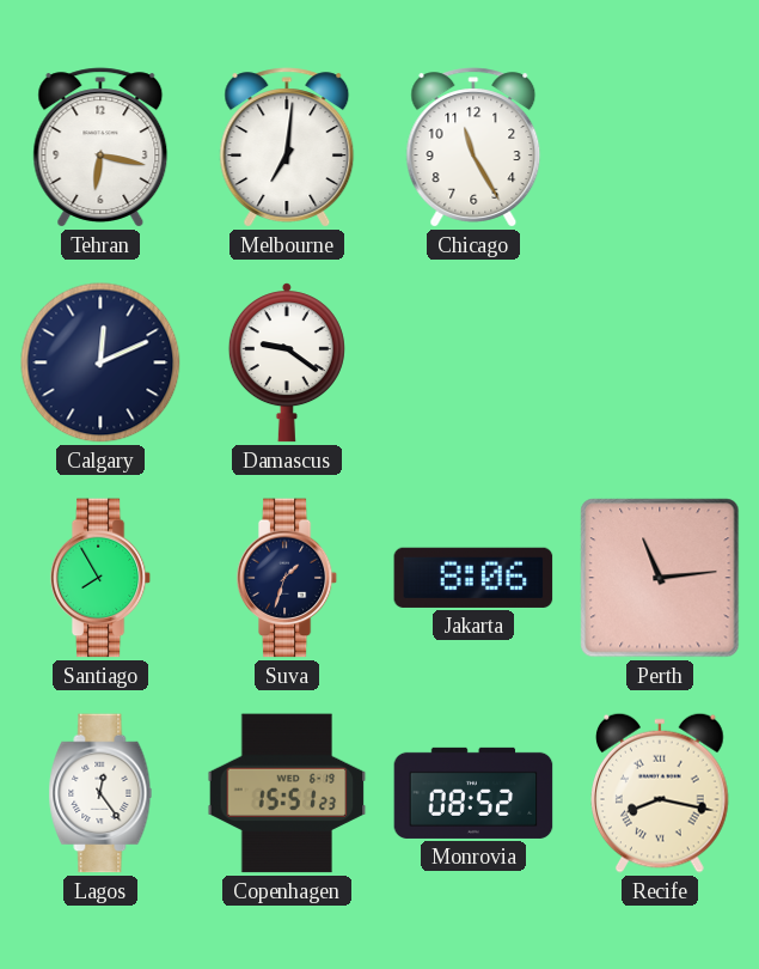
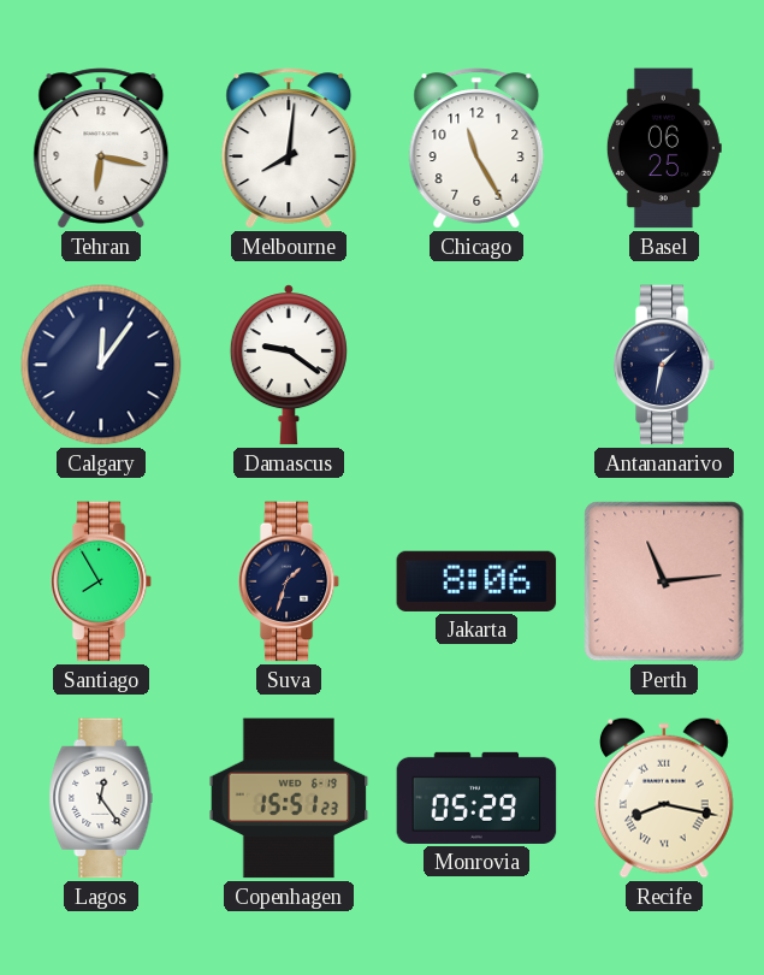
Melbourne: 7:01 -> 8:01
Basel: none -> 06:25
Calgary: 12:11 -> 12:06
Antananarivo: none -> 1:32
Monrovia: 08:52 -> 05:29
